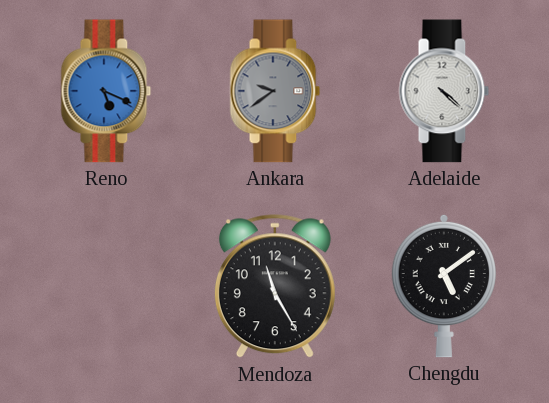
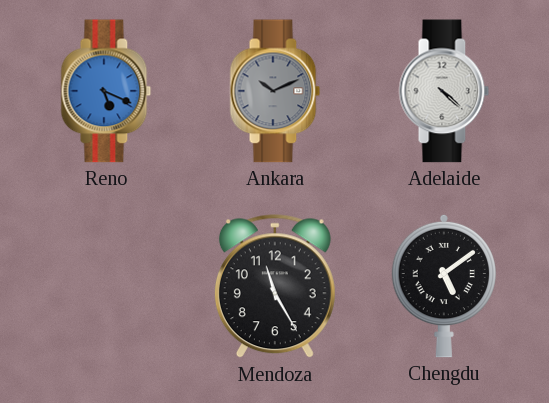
Ankara: 9:39 -> 10:11
